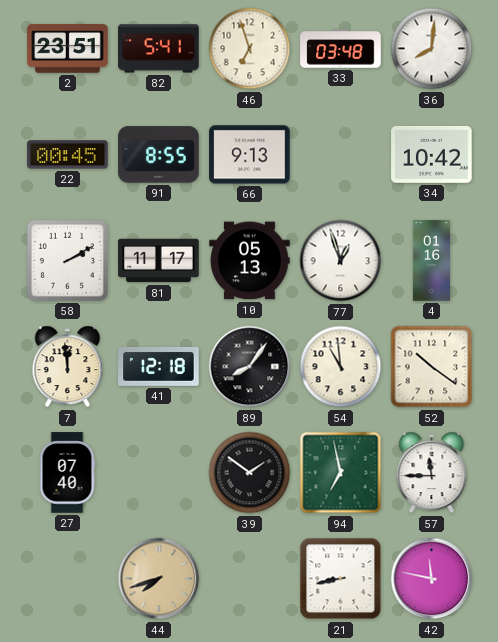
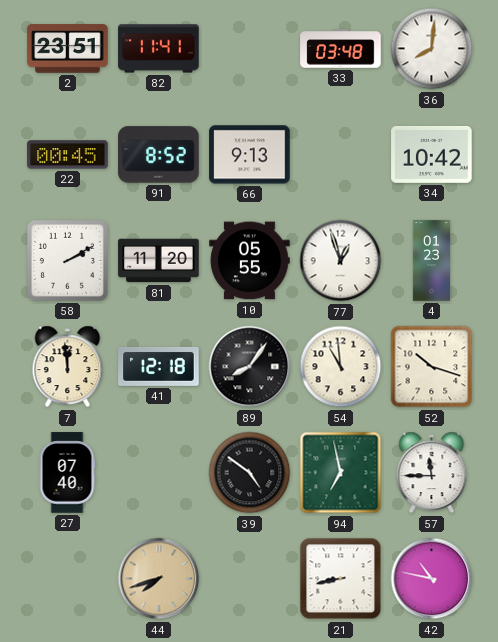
82: 5:41 -> 11:41
46: 6:57 -> none
91: 8:55 -> 8:52
81: 11:17 -> 11:20
10: 05:13 -> 05:55
4: 01:16 -> 01:23
52: 10:21 -> 10:18
39: 1:51 -> 4:51
42: 11:47 -> 10:47
